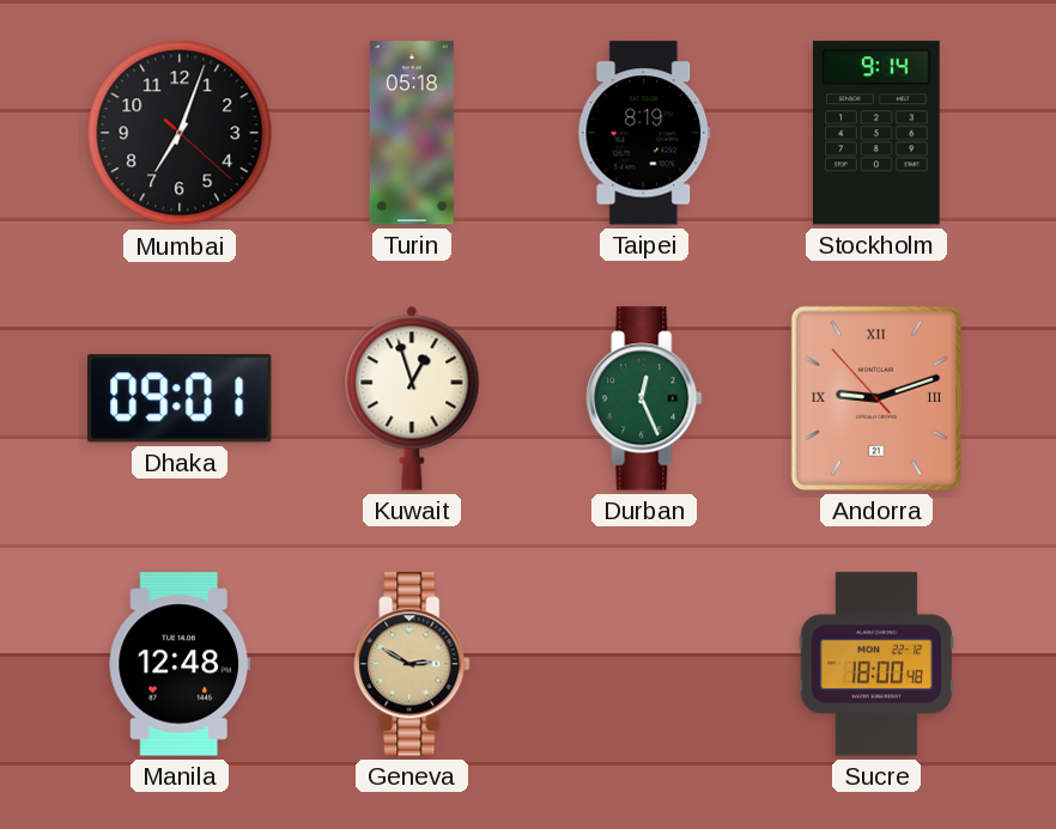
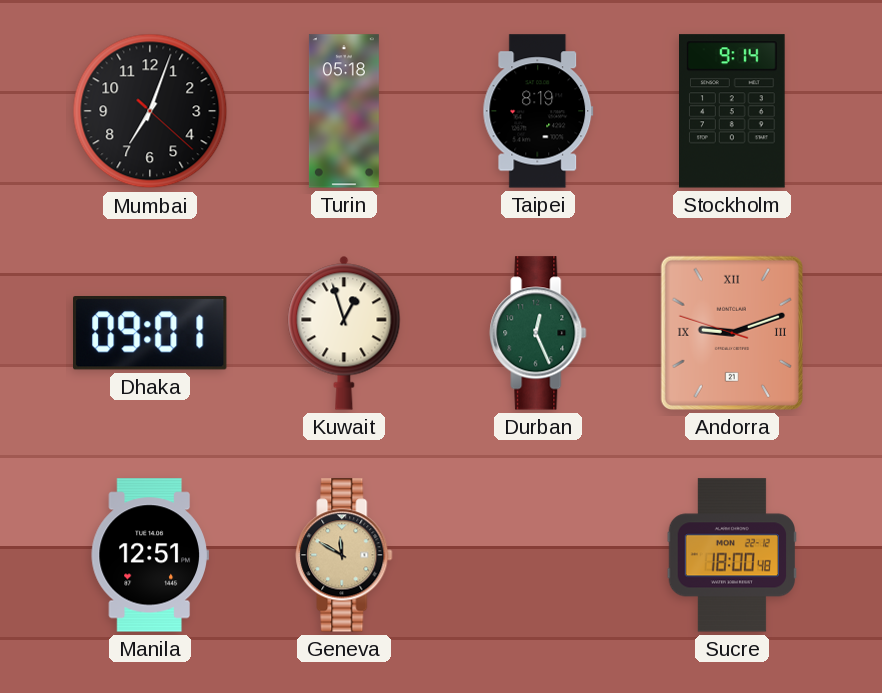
Andorra: 9:11:53 -> 9:11:48
Manila: 12:48 -> 12:51
Geneva: 2:50 -> 11:50
